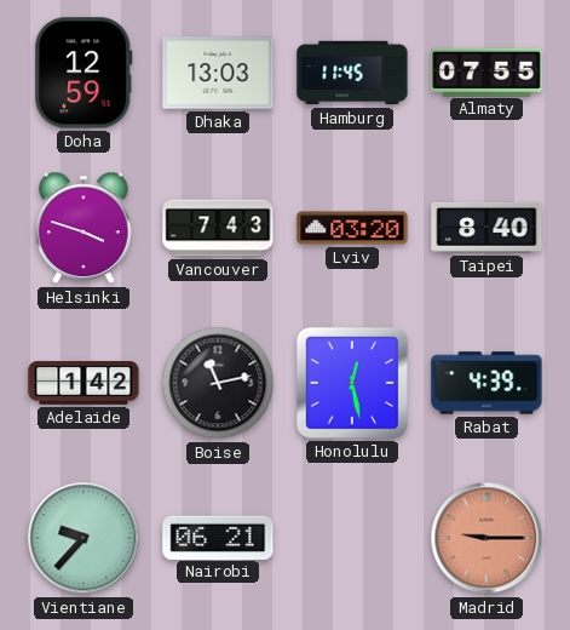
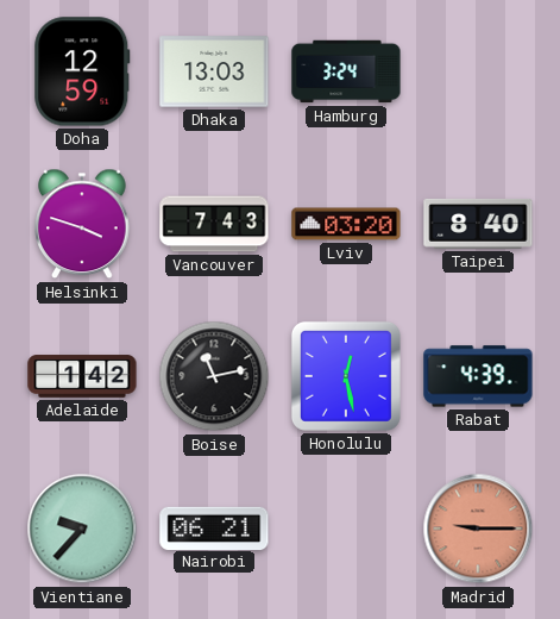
Hamburg: 11:45 -> 3:24
Almaty: 07:55 -> none
